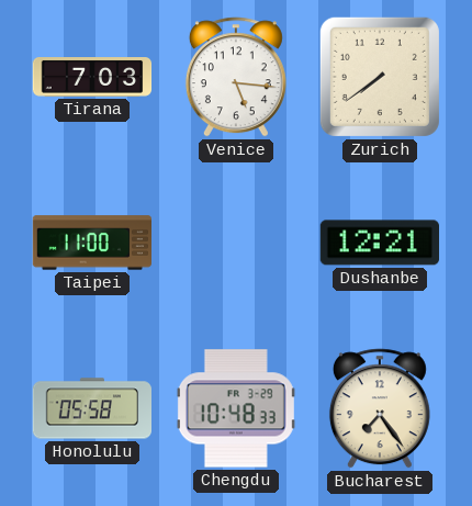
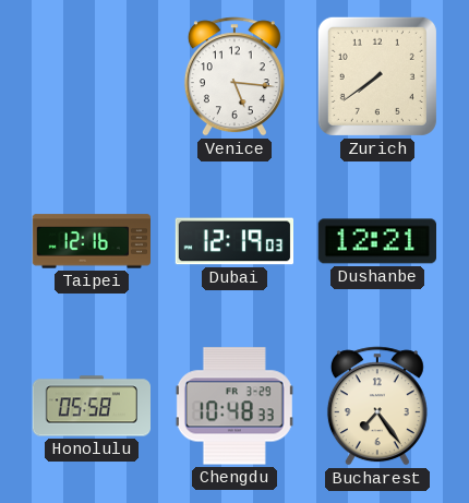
Tirana: 7:03 -> none
Taipei: 11:00 -> 12:16
Dubai: none -> 12:19
